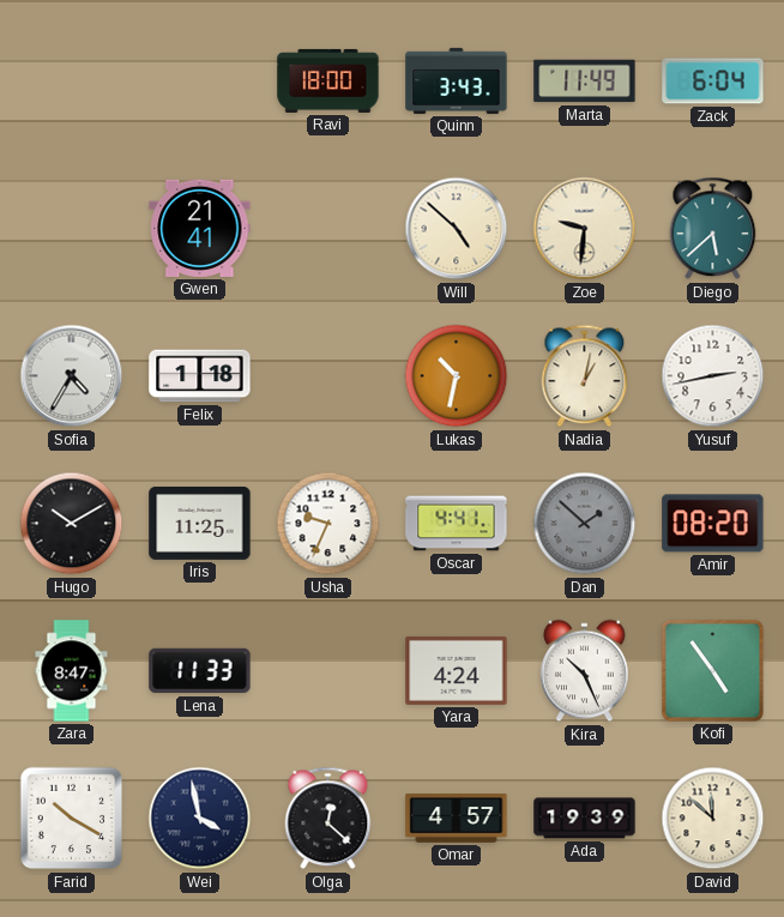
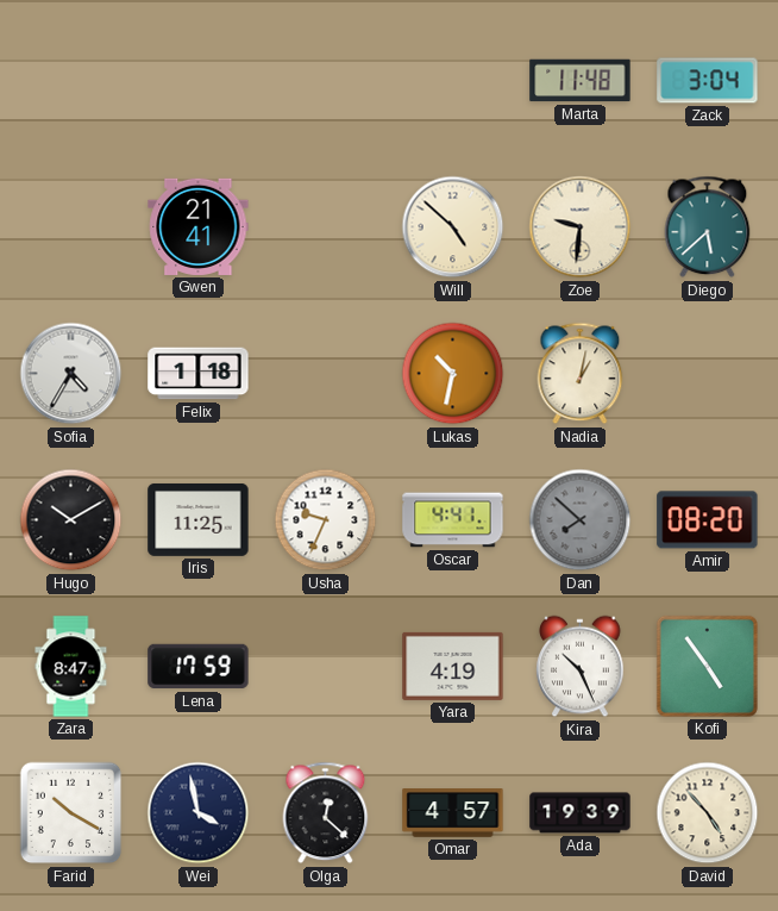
Ravi: 18:00 -> none
Quinn: 3:43 -> none
Marta: 11:49 -> 11:48
Zack: 6:04 -> 3:04
Yusuf: 2:43 -> none
Dan: 1:52 -> 7:52
Lena: 11:33 -> 17:59
Yara: 4:24 -> 4:19
David: 11:52 -> 4:53
